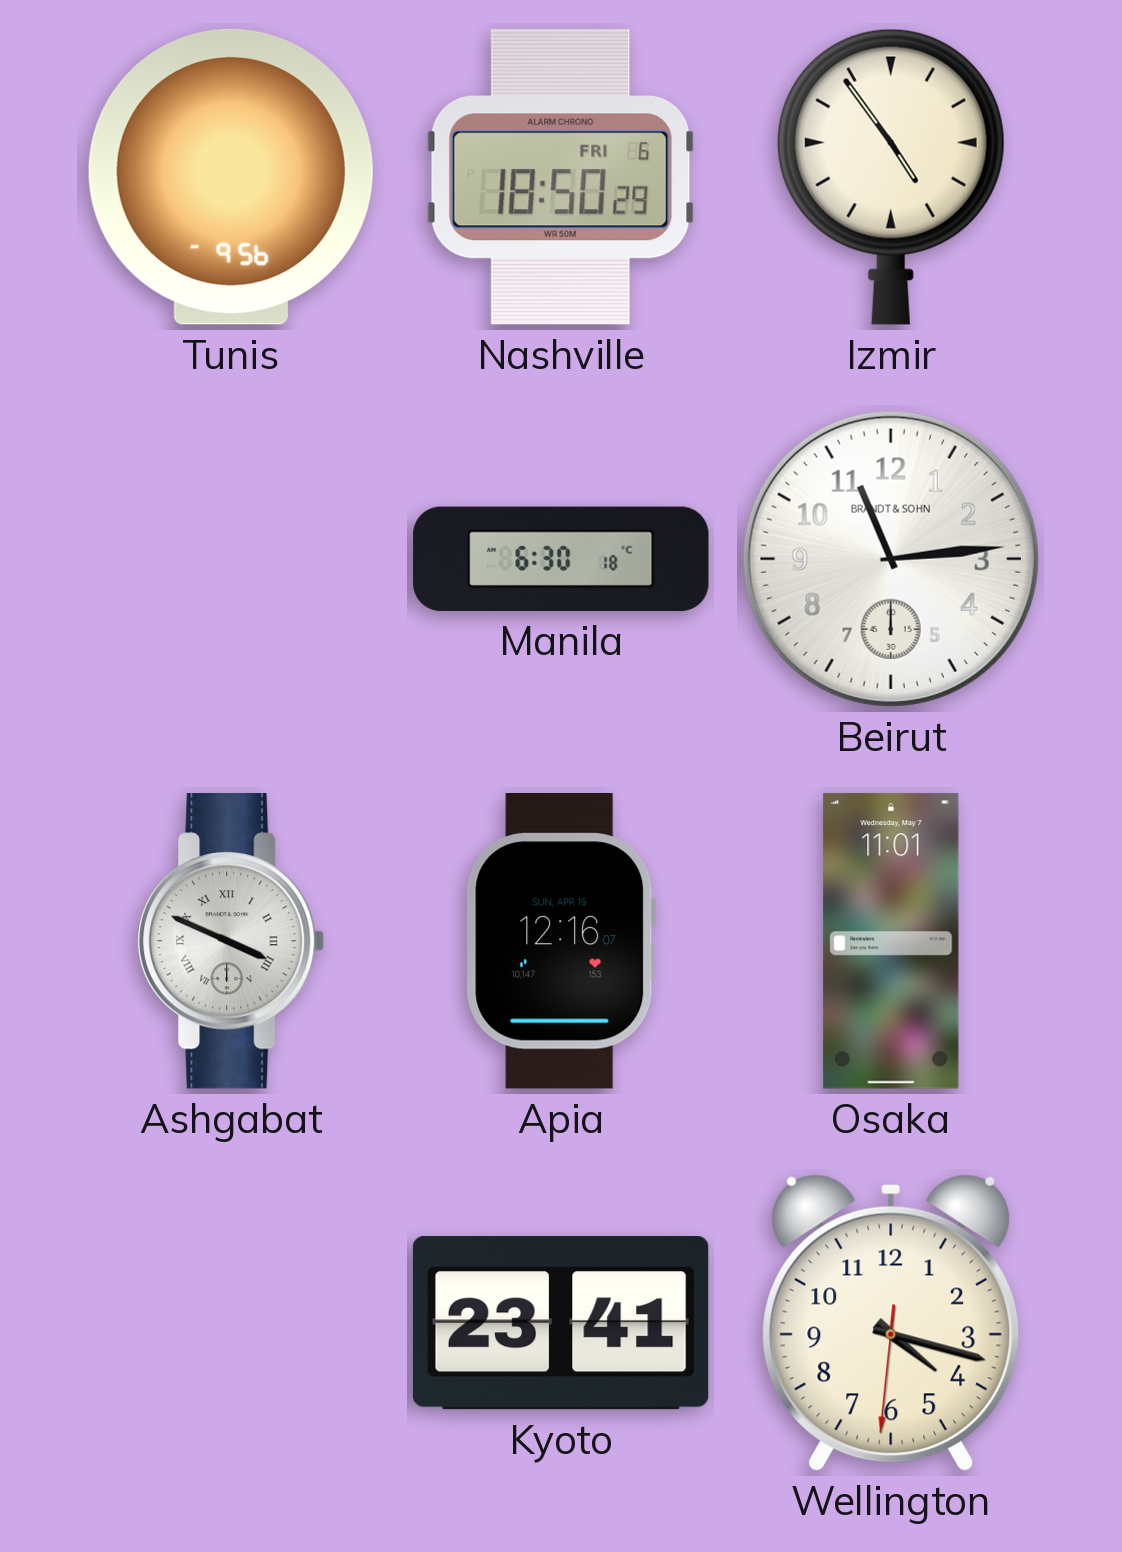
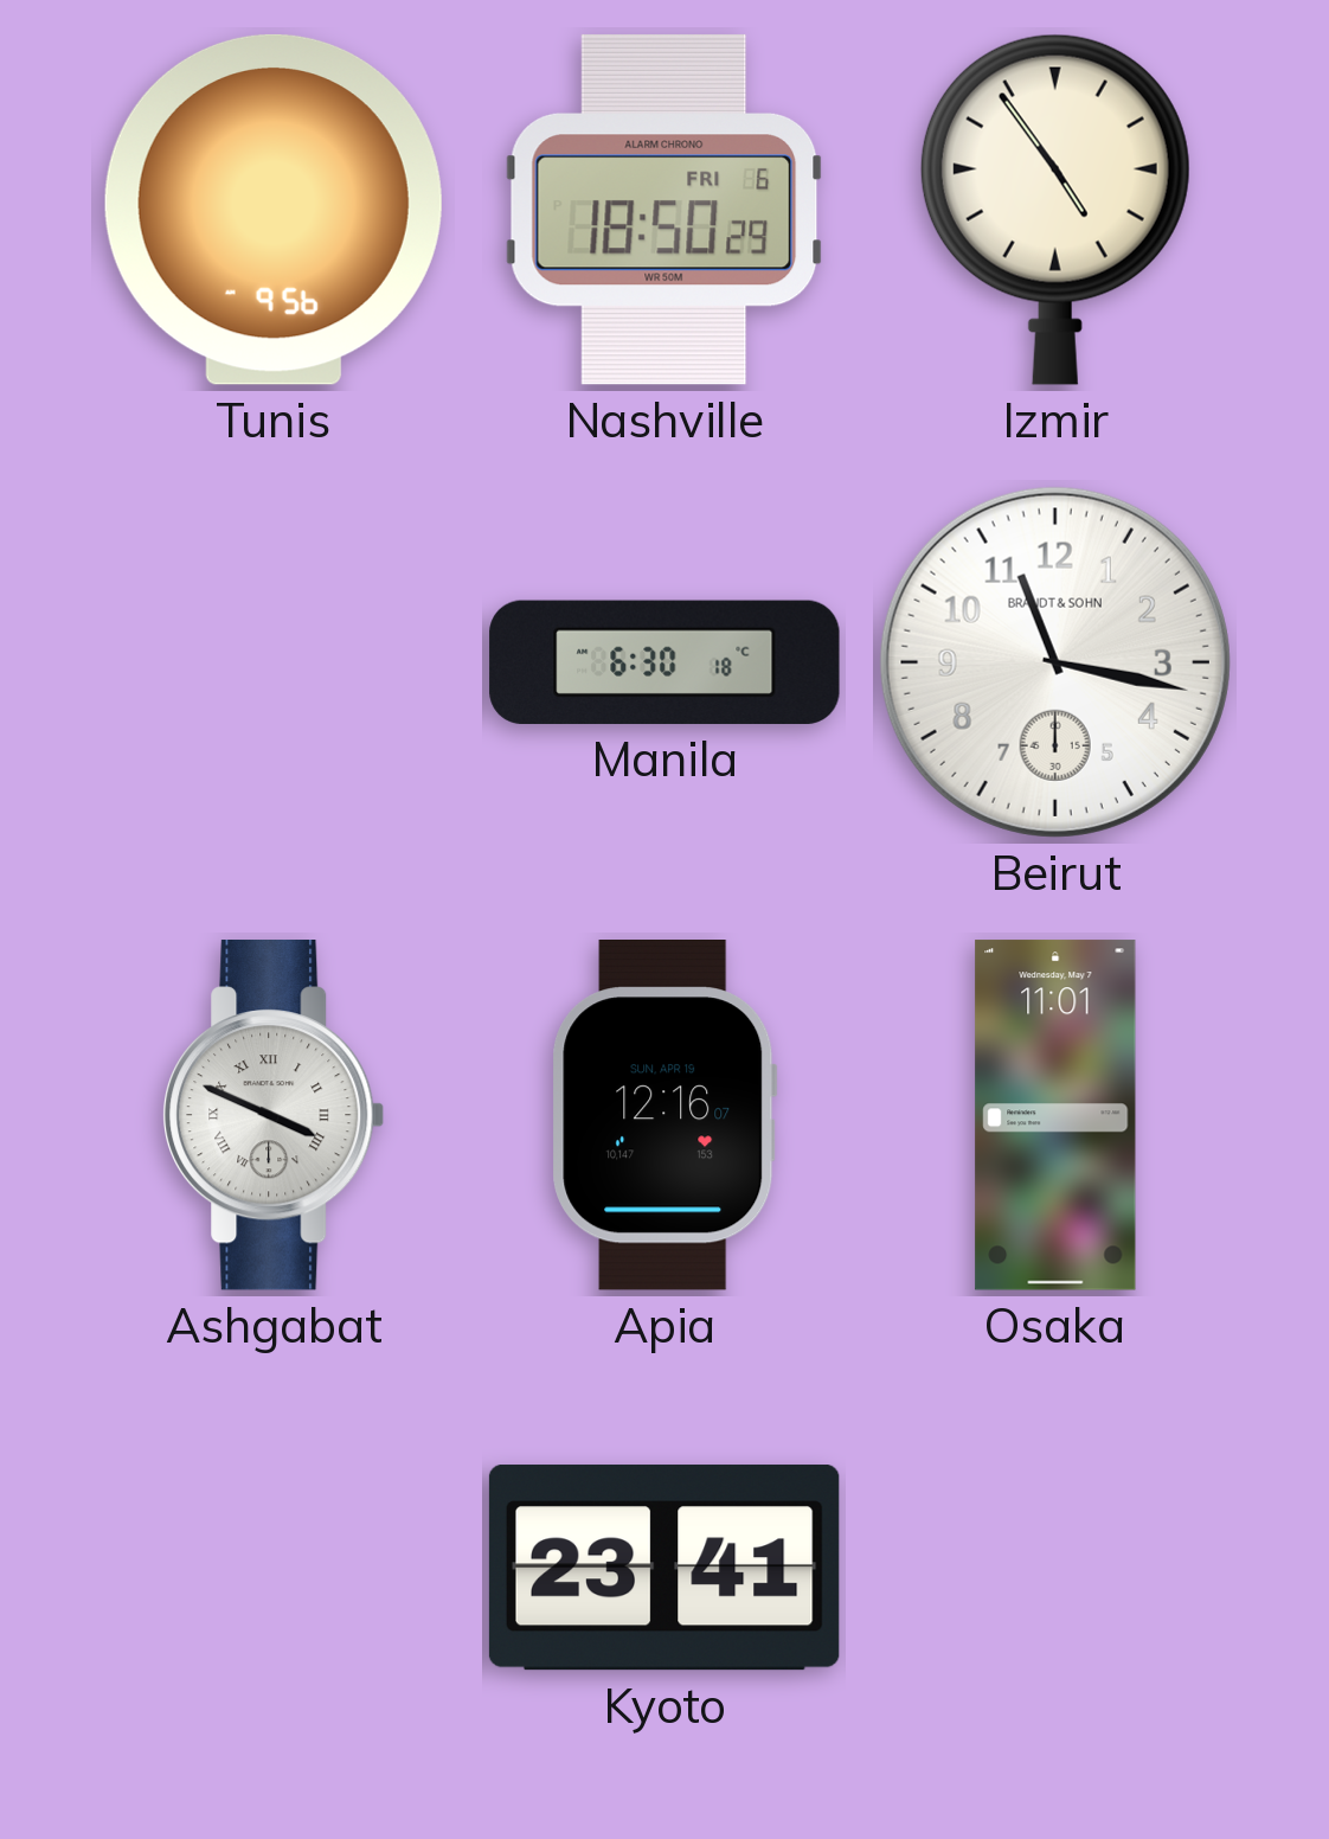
Beirut: 11:14 -> 11:17
Wellington: 4:17 -> none
